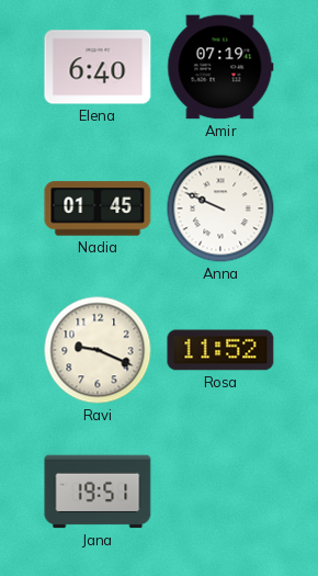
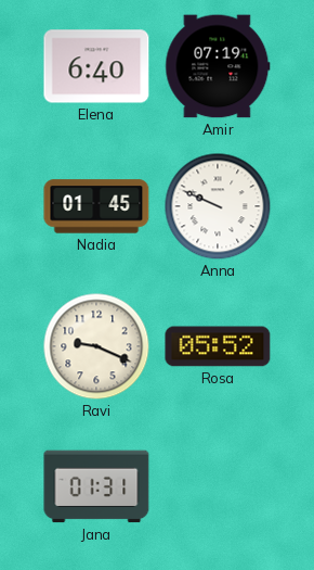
Rosa: 11:52 -> 05:52
Jana: 19:51 -> 01:31
